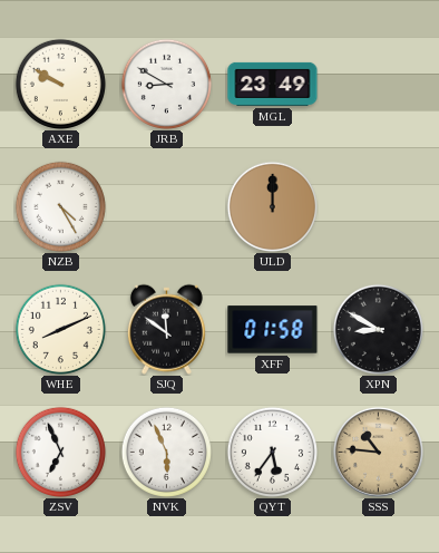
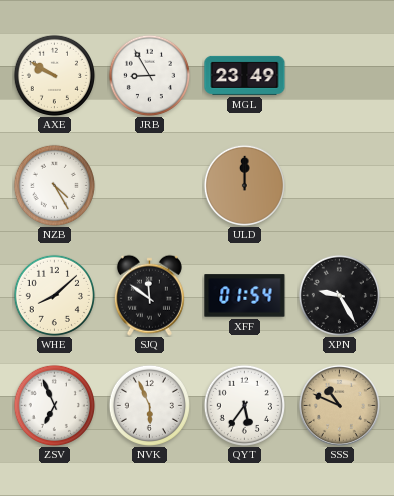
JRB: 8:50 -> 8:55
WHE: 8:11 -> 8:08
XFF: 01:58 -> 01:54
XPN: 8:50 -> 9:25
SSS: 10:46 -> 10:49
